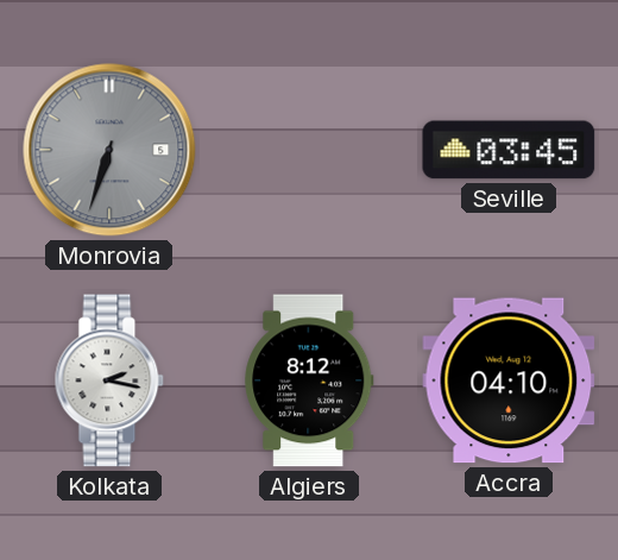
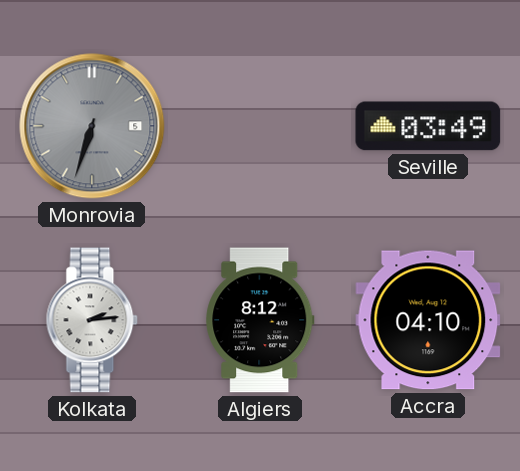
Seville: 03:45 -> 03:49
Kolkata: 2:17 -> 2:14
